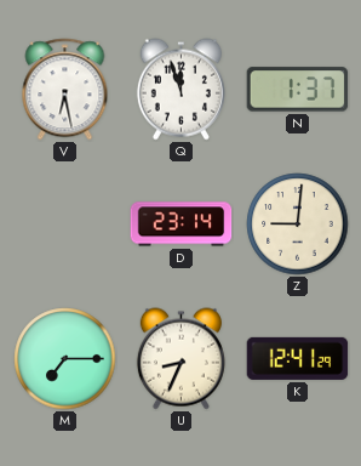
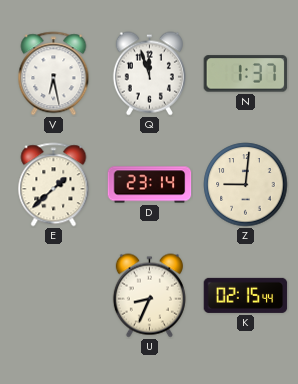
E: none -> 1:38
M: 7:15 -> none
K: 12:41 -> 02:15
